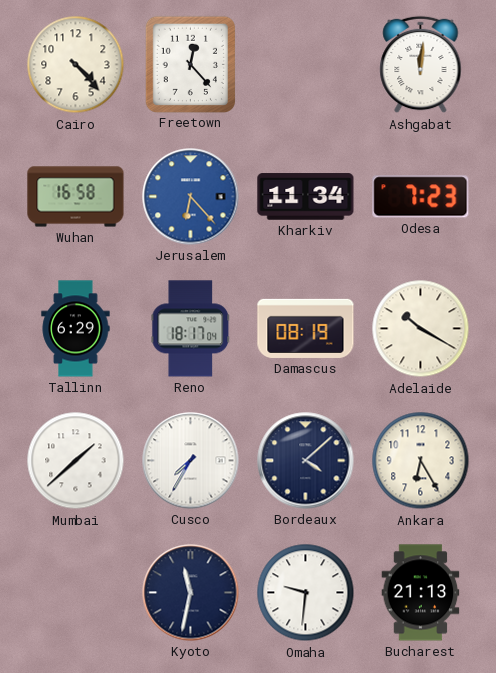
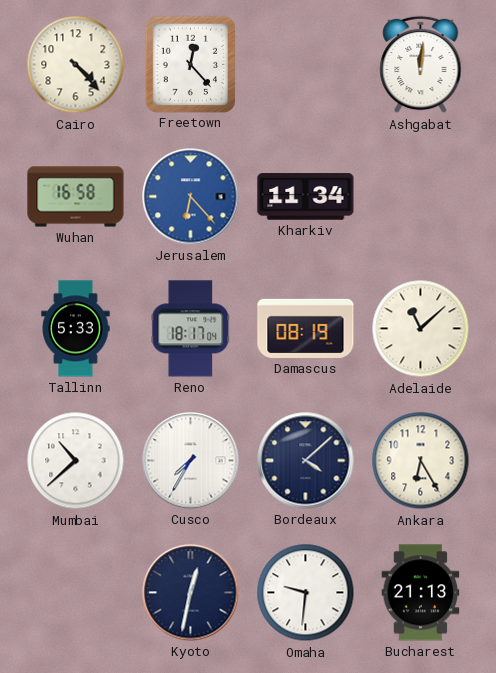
Odesa: 7:23 -> none
Tallinn: 6:29 -> 5:33
Adelaide: 10:20 -> 11:08
Mumbai: 1:38 -> 10:38
Kyoto: 11:32 -> 12:32
